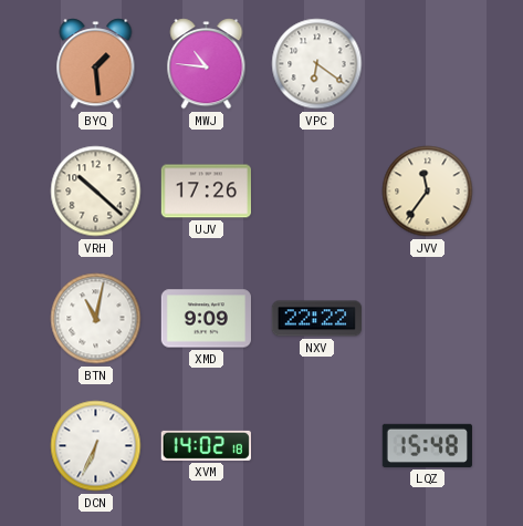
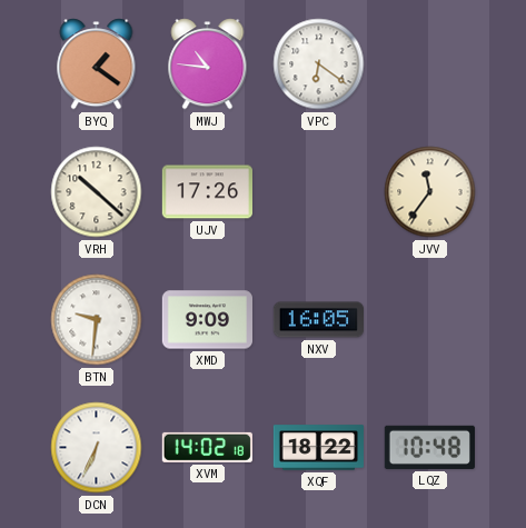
BYQ: 1:29 -> 1:21
BTN: 11:02 -> 9:31
NXV: 22:22 -> 16:05
XQF: none -> 18:22
LQZ: 15:48 -> 10:48
